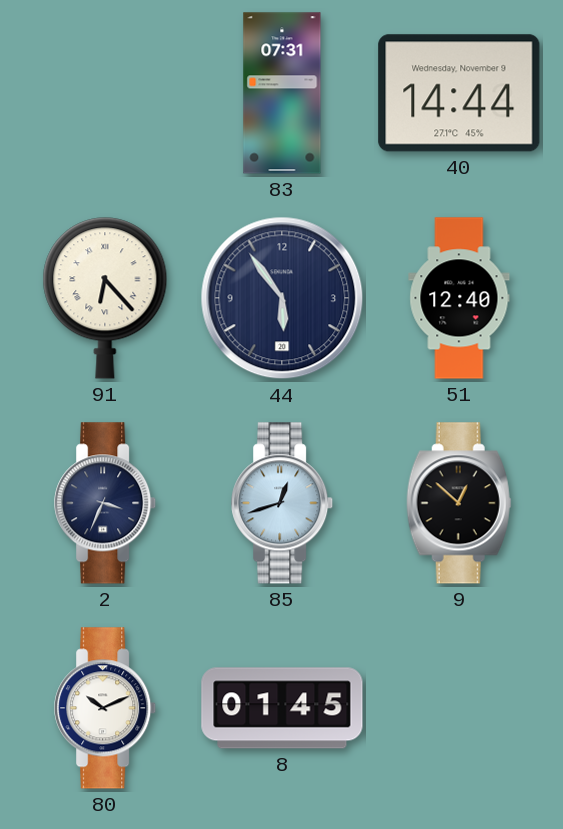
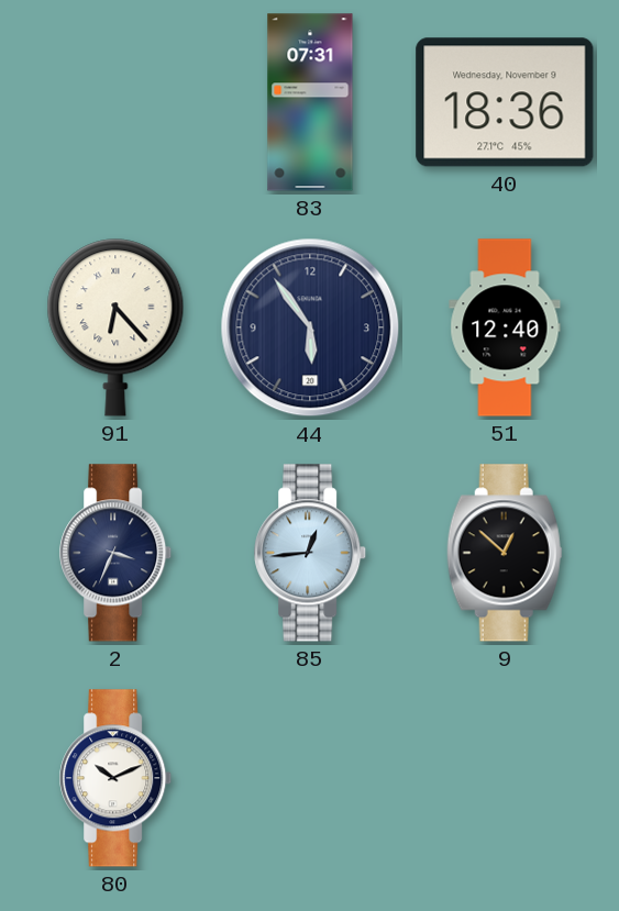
40: 14:44 -> 18:36
85: 12:42 -> 12:44
8: 01:45 -> none
